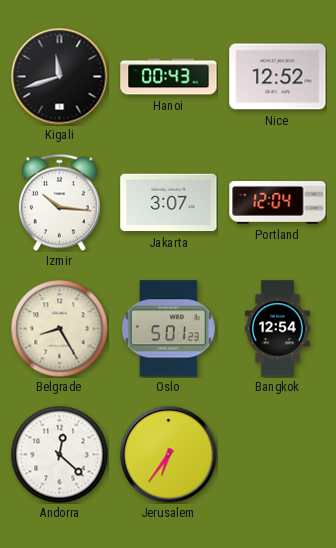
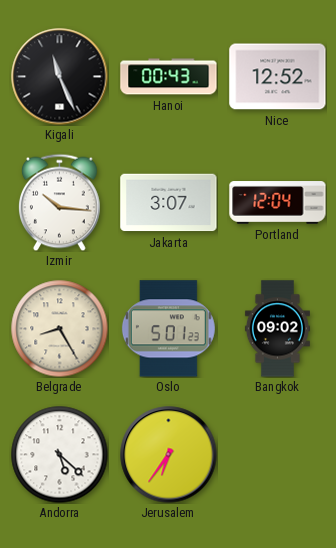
Kigali: 11:42 -> 11:26
Bangkok: 12:54 -> 09:02
Andorra: 12:22 -> 5:22
